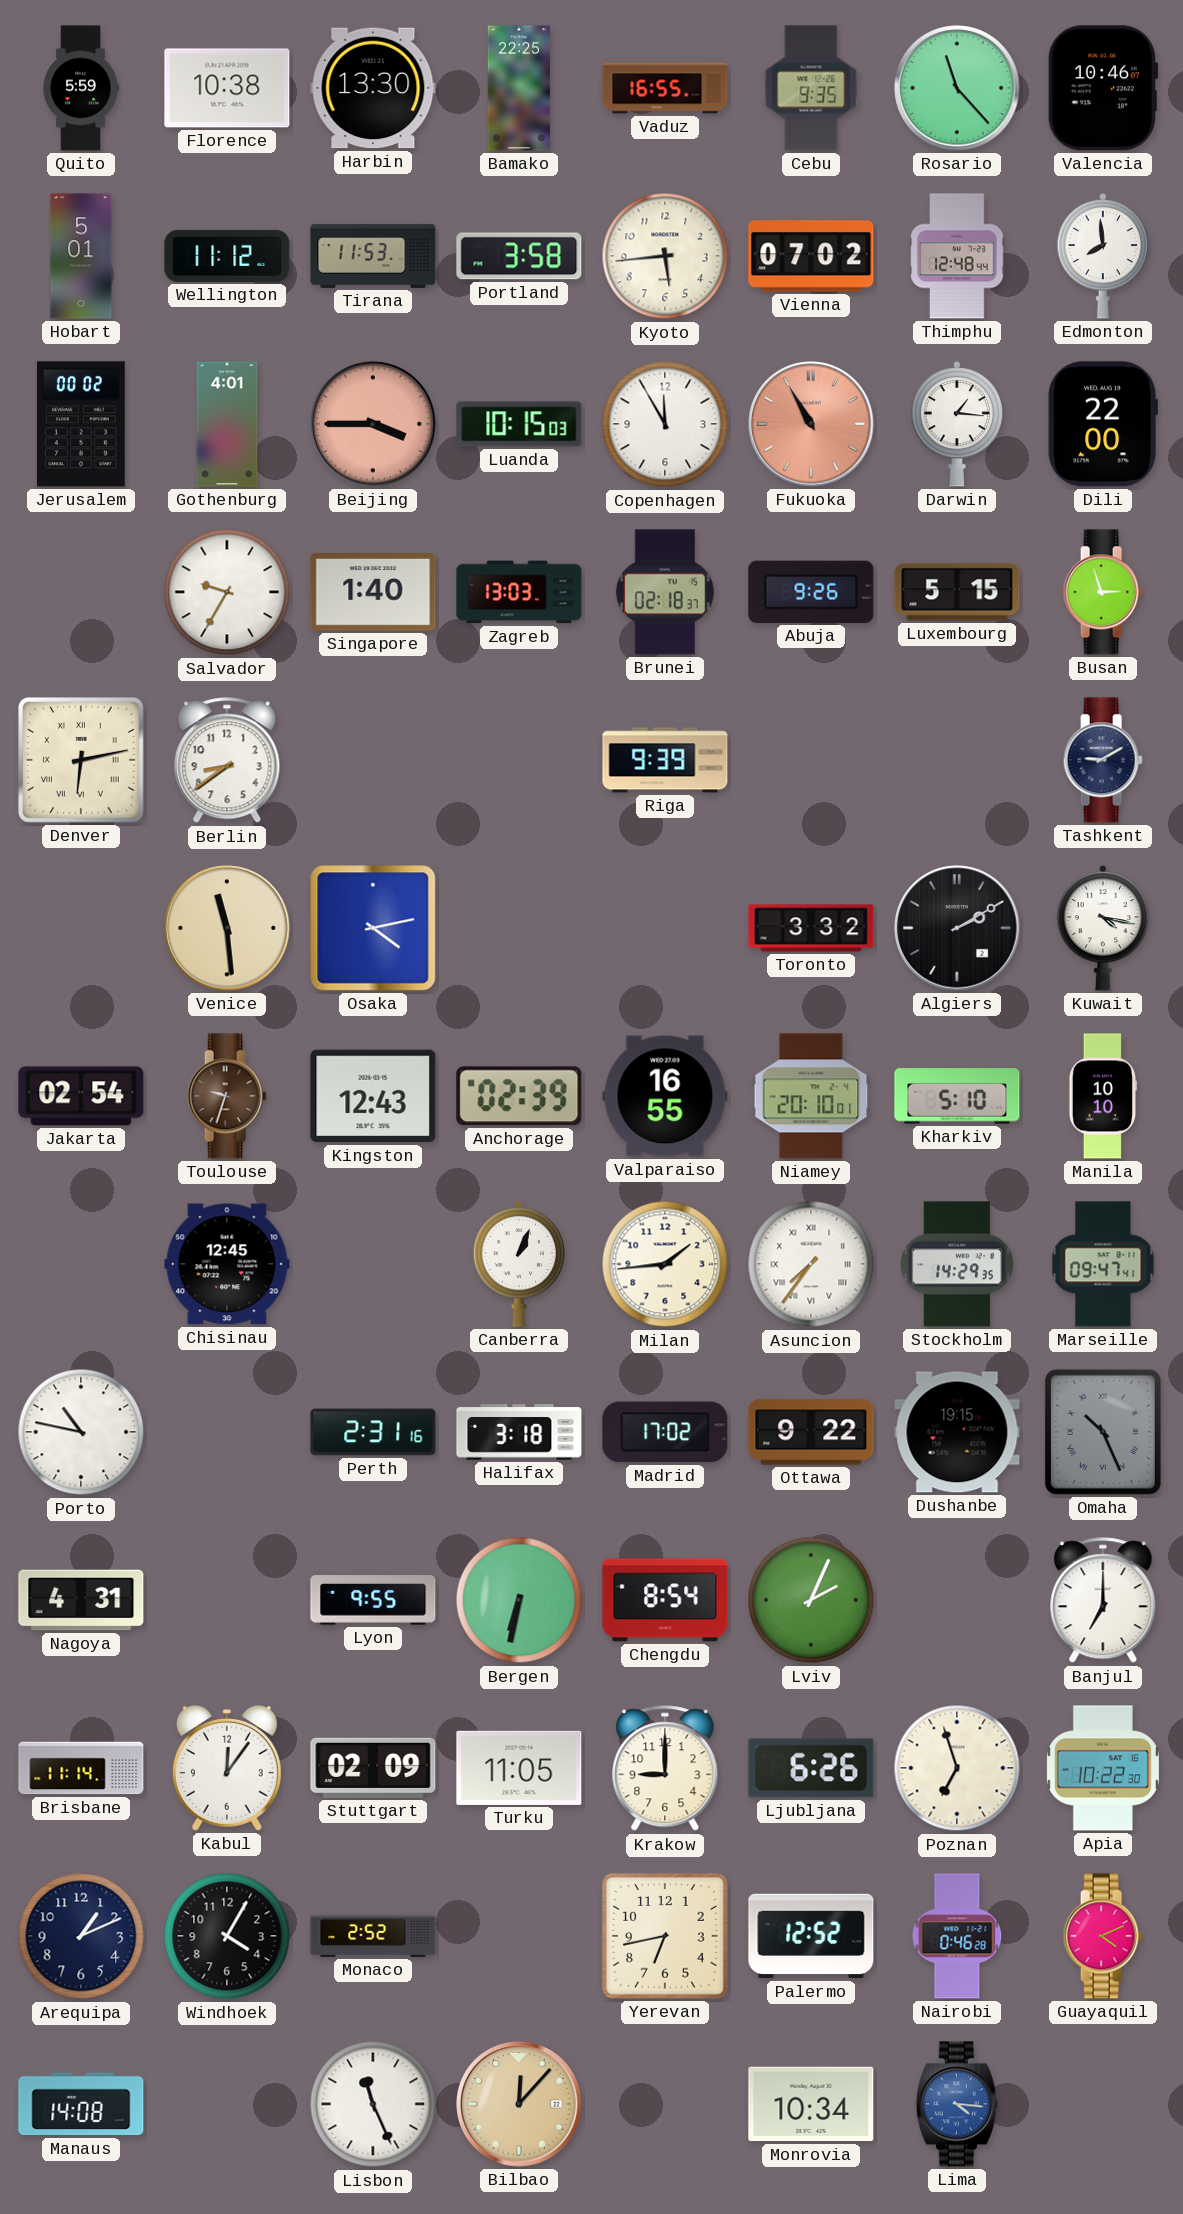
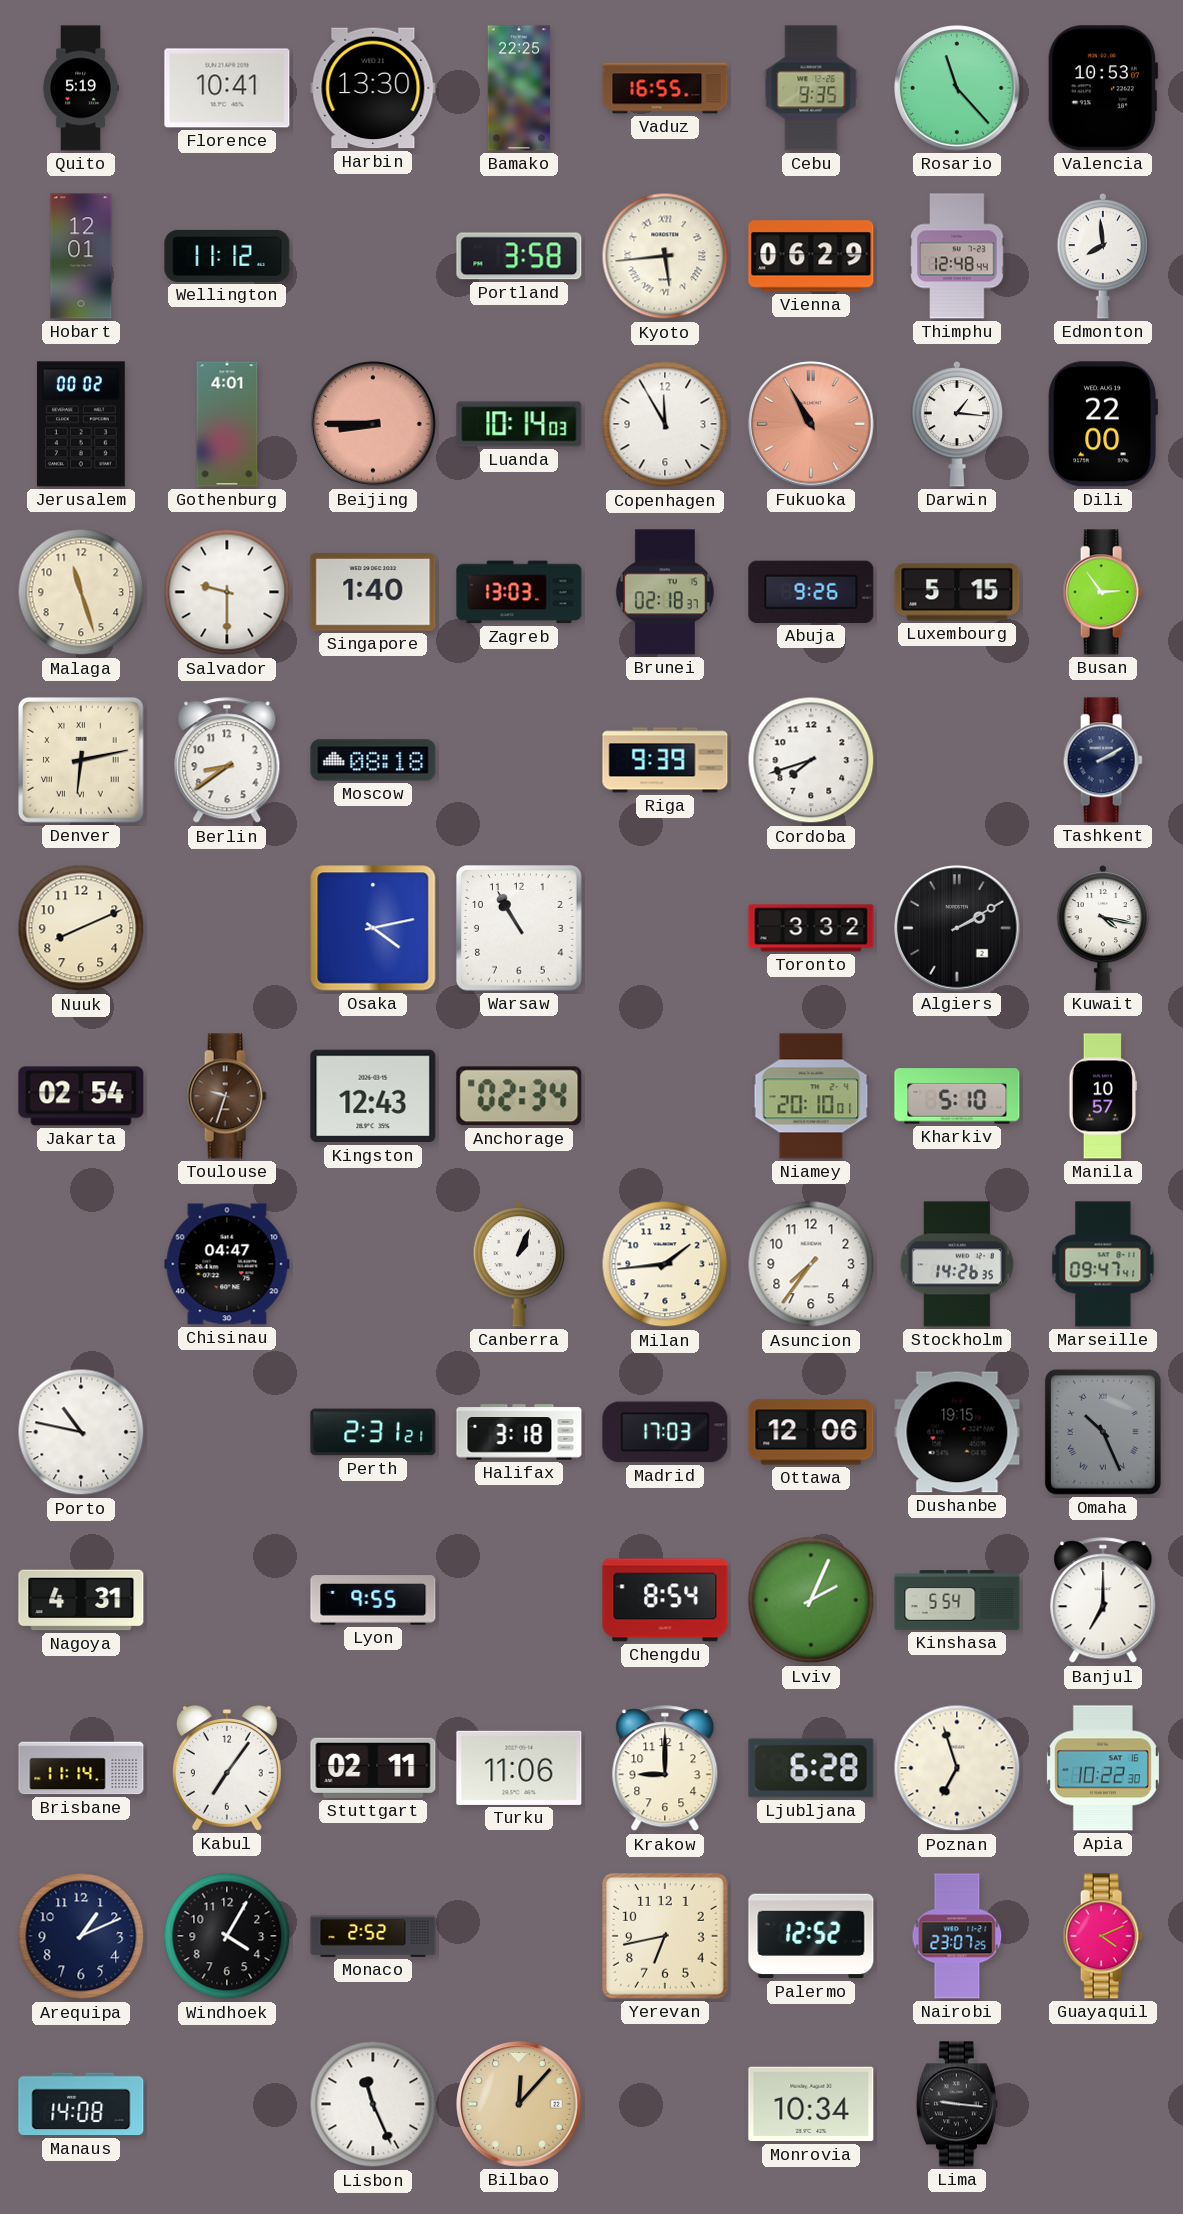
Quito: 5:59 -> 5:19
Florence: 10:38 -> 10:41
Valencia: 10:46 -> 10:53
Hobart: 5:01 -> 12:01
Tirana: 11:53 -> none
Kyoto numerals: Arabic -> Roman
Vienna: 07:02 -> 06:29
Beijing: 3:45 -> 8:45
Luanda: 10:15 -> 10:14
Malaga: none -> 11:27
Salvador: 9:35 -> 9:30
Busan: 2:57 -> 2:54
Moscow: none -> 08:18
Cordoba: none -> 7:42
Tashkent: 9:10 -> 2:10
Nuuk: none -> 8:11
Venice: 11:29 -> none
Warsaw: none -> 10:55
Anchorage: 02:39 -> 02:34
Valparaiso: 16:55 -> none
Manila: 10:10 -> 10:57
Chisinau: 12:45 -> 04:47
Asuncion numerals: Roman -> Arabic
Stockholm: 14:29 -> 14:26
Perth: 2:31:16 -> 2:31:21
Madrid: 17:02 -> 17:03
Ottawa: 9:22 -> 12:06
Bergen: 6:32 -> none
Kinshasa: none -> 5:54
Kabul: 12:06 -> 7:06
Stuttgart: 02:09 -> 02:11
Turku: 11:05 -> 11:06
Ljubljana: 6:26 -> 6:28
Nairobi: 0:46 -> 23:07
Lima: 4:16 -> 9:16
Lima dial: blue -> black
